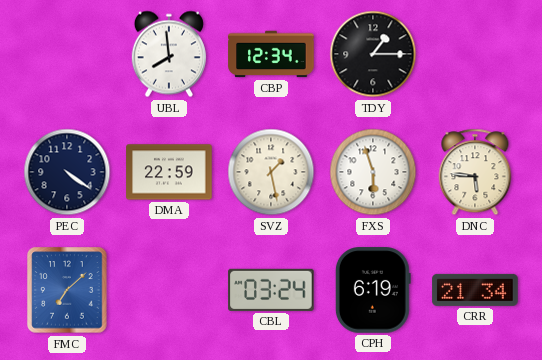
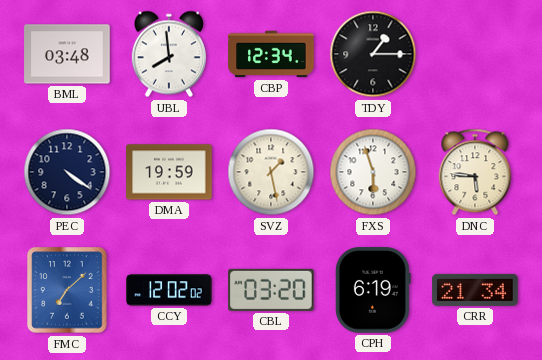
BML: none -> 03:48
DMA: 22:59 -> 19:59
CCY: none -> 12:02
CBL: 03:24 -> 03:20
